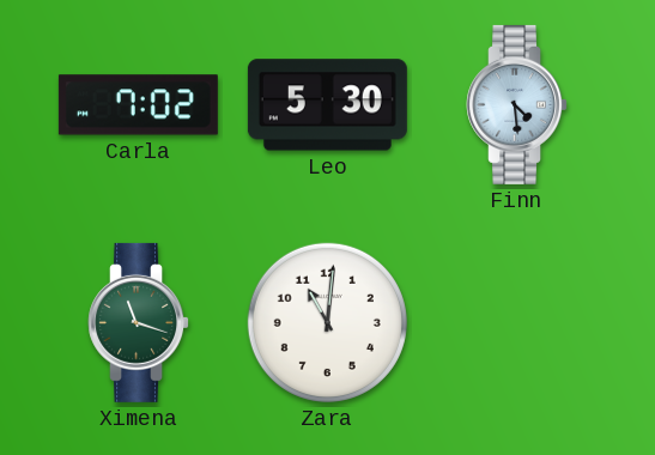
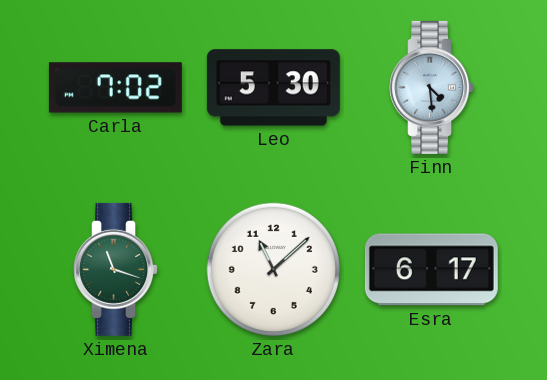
Zara: 11:01 -> 11:08
Esra: none -> 6:17
